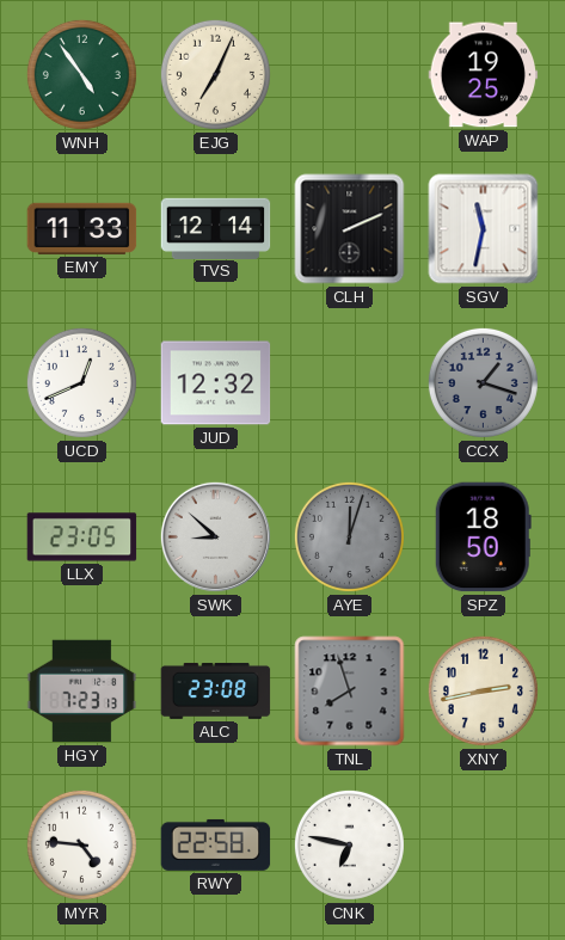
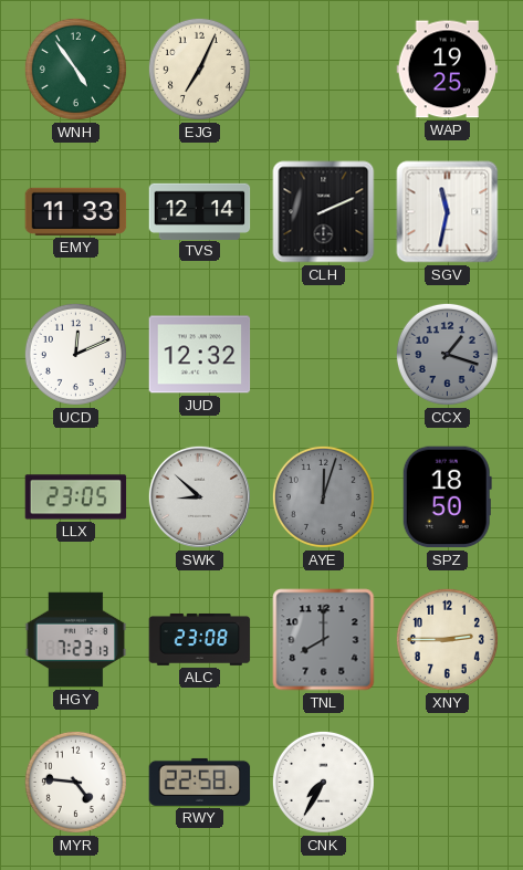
UCD: 12:41 -> 12:11
TNL: 7:57 -> 8:00
XNY: 2:43 -> 2:45
CNK: 6:47 -> 7:35
